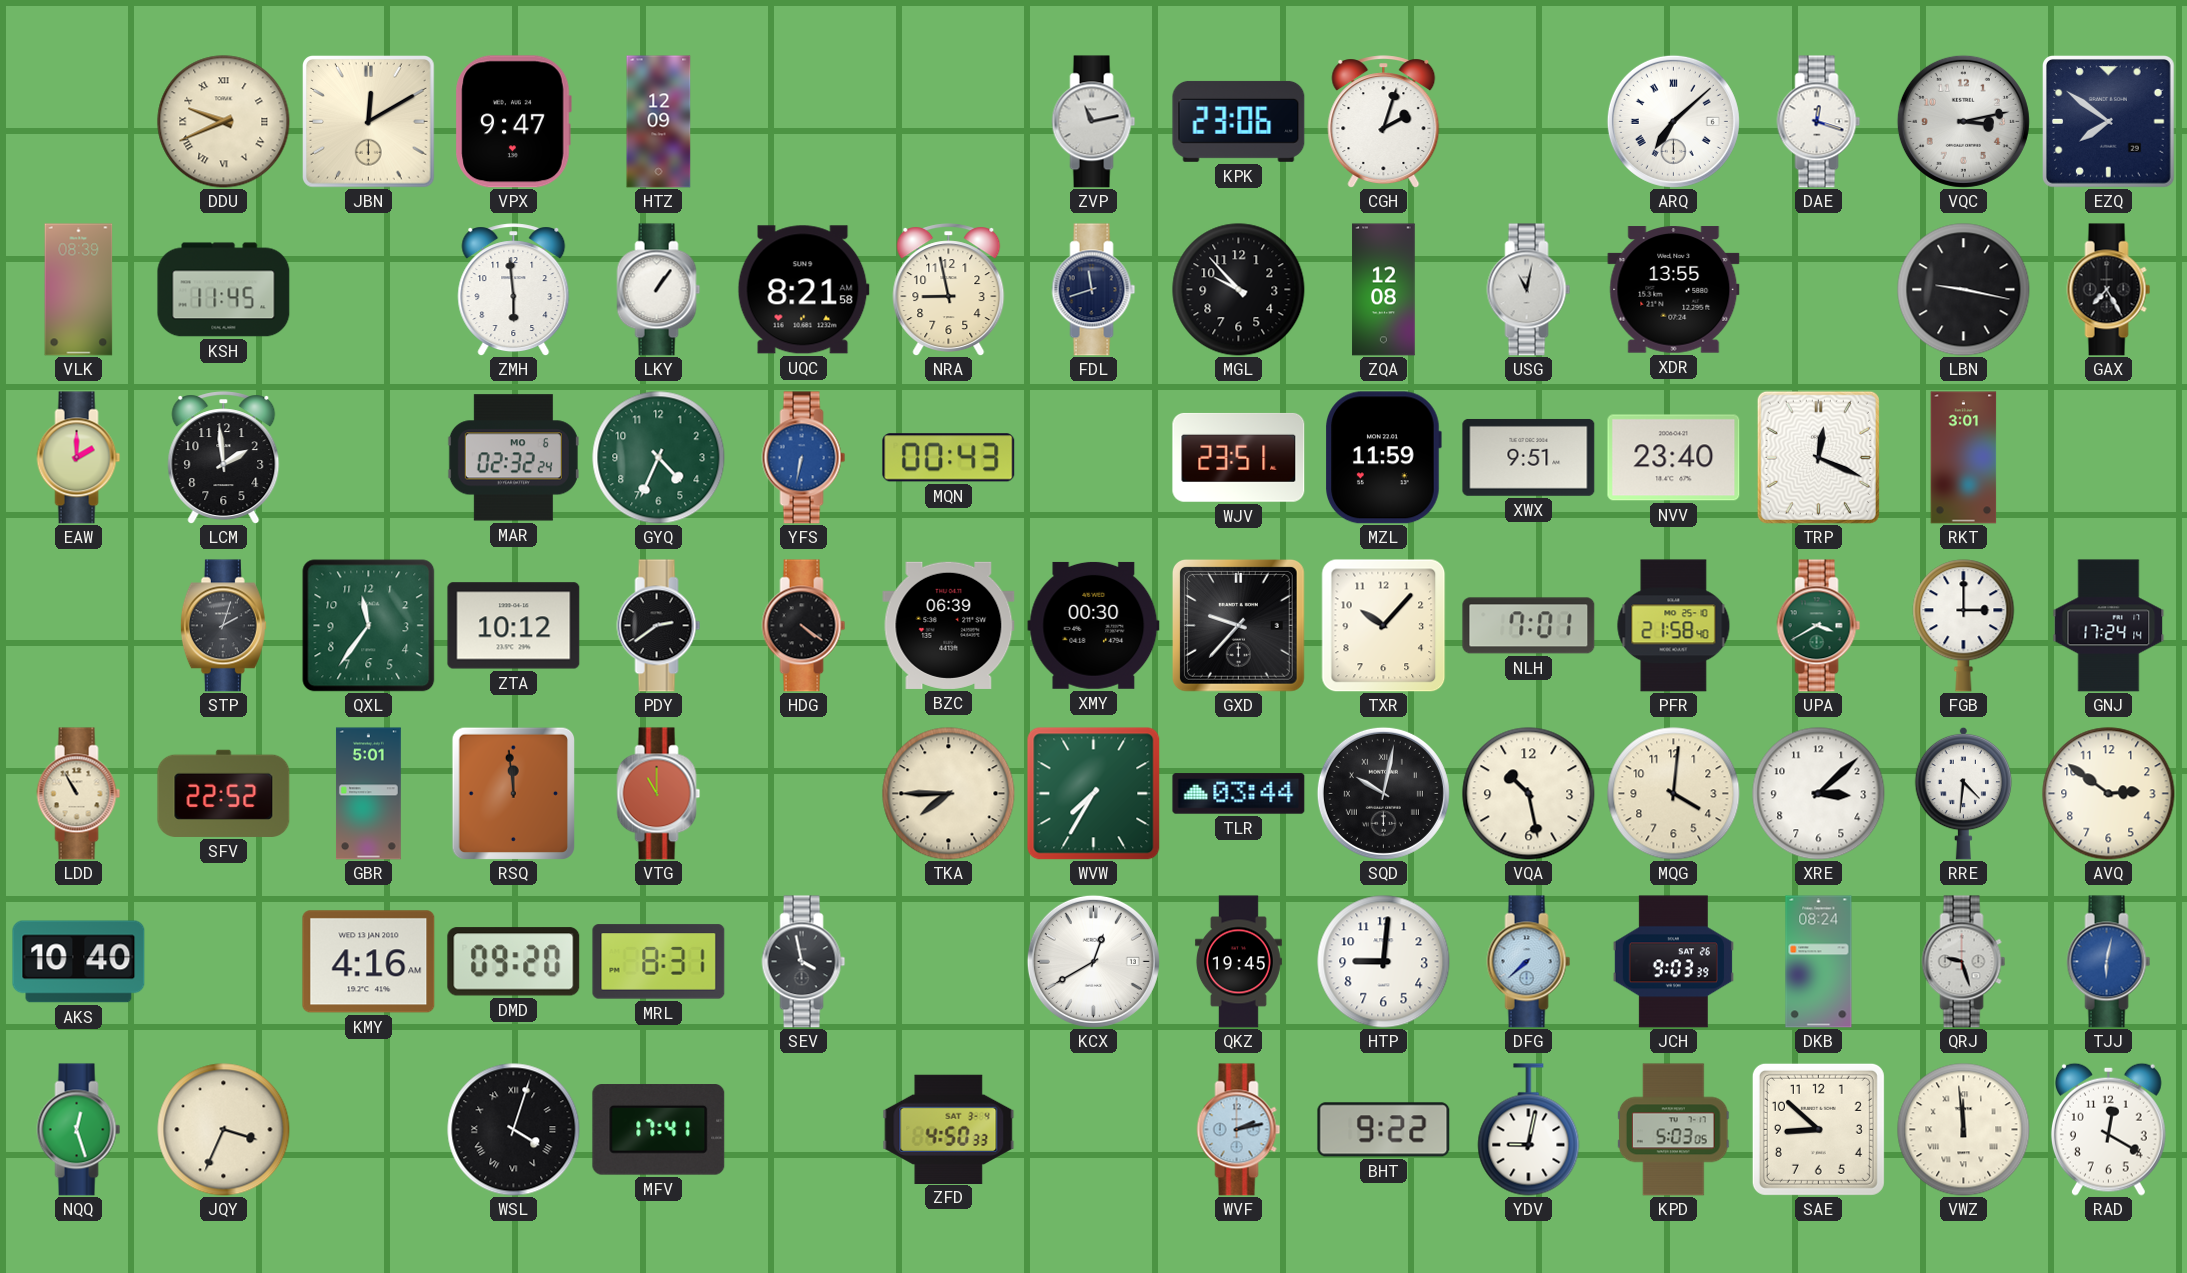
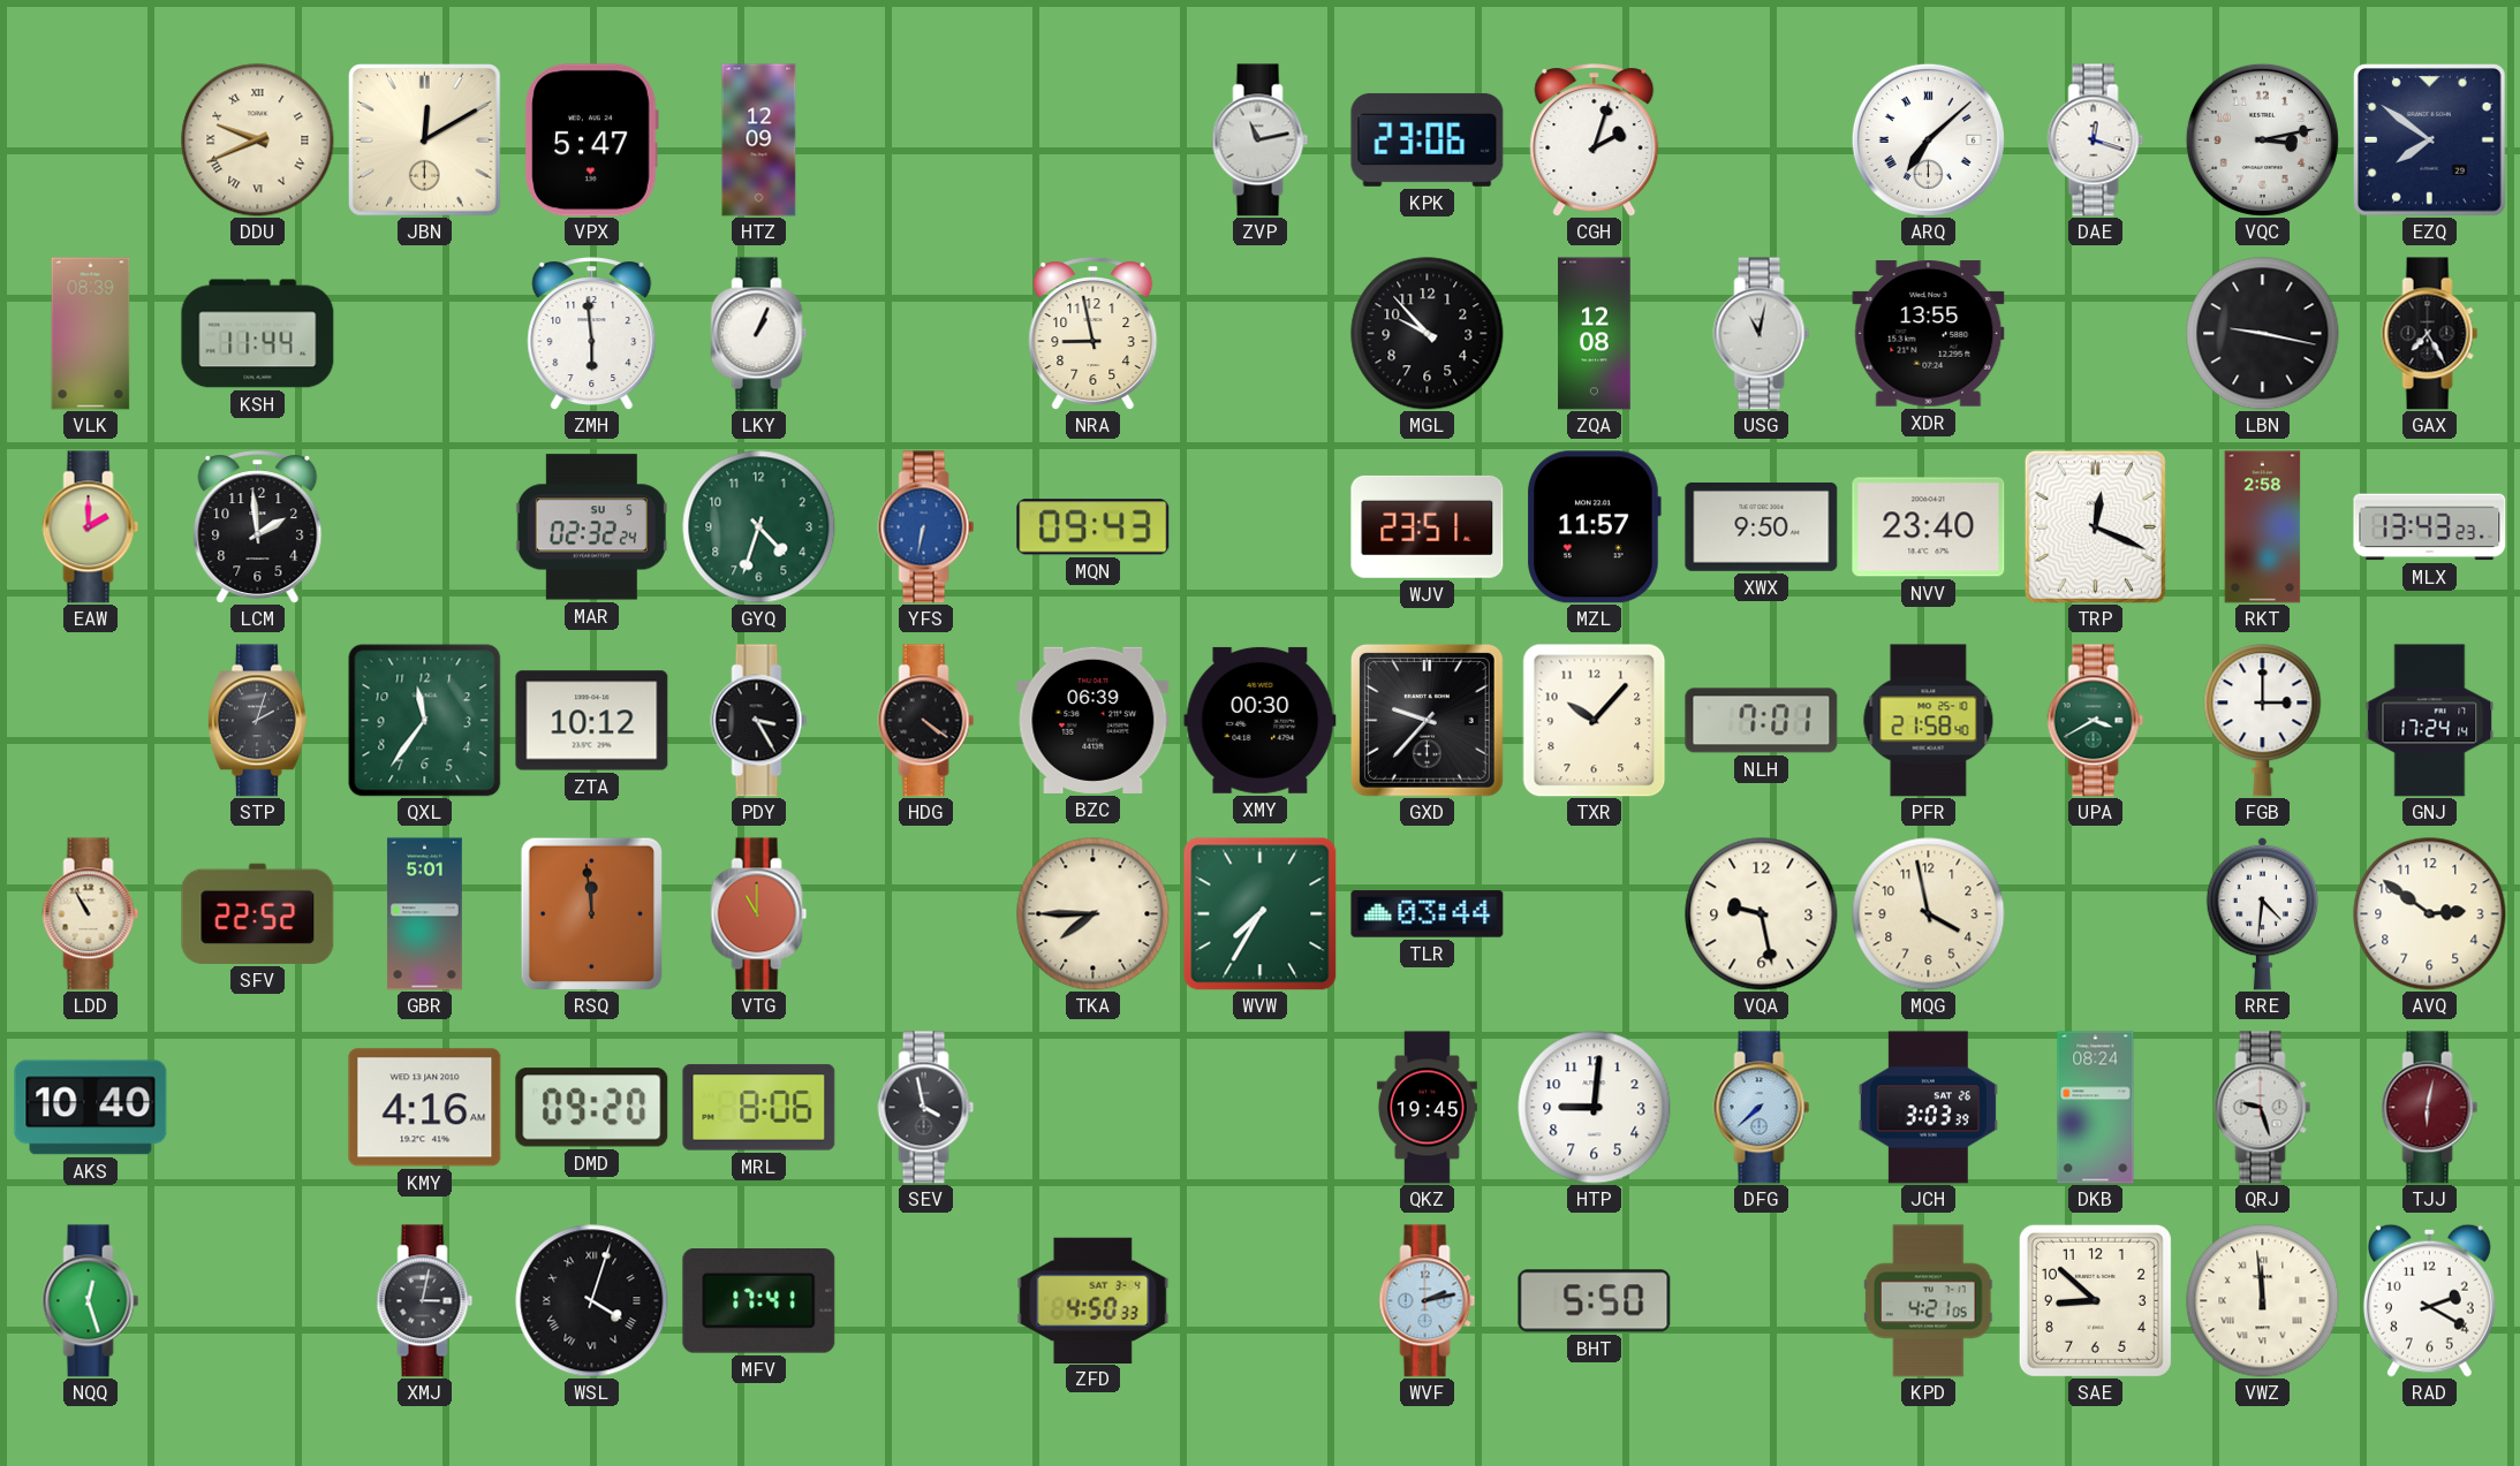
VPX: 9:47 -> 5:47
KSH: 11:45 -> 11:44
LKY: 1:06 -> 1:04
UQC: 8:21 -> none
FDL: 11:42 -> none
MAR date: MO 6 -> SU 5
GYQ: 4:34 -> 4:33
MQN: 00:43 -> 09:43
MZL: 11:59 -> 11:57
XWX: 9:51 -> 9:50
RKT: 3:01 -> 2:58
MLX: none -> 13:43
PDY: 2:39 -> 3:25
SQD: 10:02 -> none
VQA: 10:28 -> 9:28
MQG: 4:01 -> 3:58
XRE: 3:08 -> none
MRL: 8:31 -> 8:06
KCX: 12:40 -> none
JCH: 9:03 -> 3:03
TJJ dial: blue -> burgundy
JQY: 3:34 -> none
XMJ: none -> 3:02
BHT: 9:22 -> 5:50
YDV: 9:02 -> none
KPD: 5:03 -> 4:21
RAD: 12:20 -> 2:20
